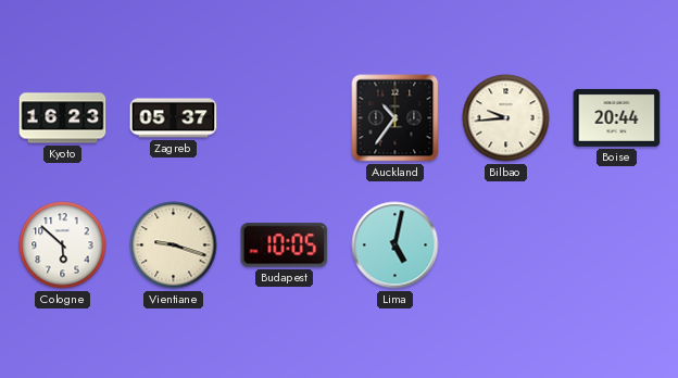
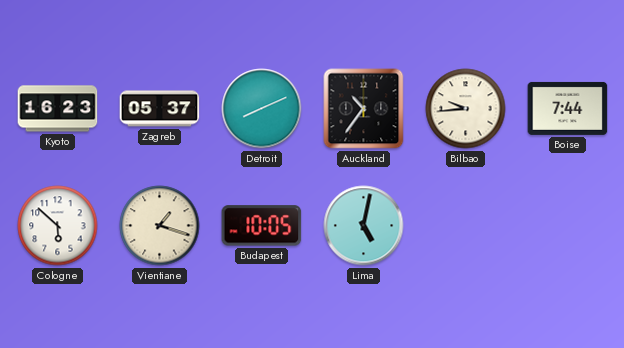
Detroit: none -> 8:11
Boise: 20:44 -> 7:44
Vientiane: 9:18 -> 1:18
